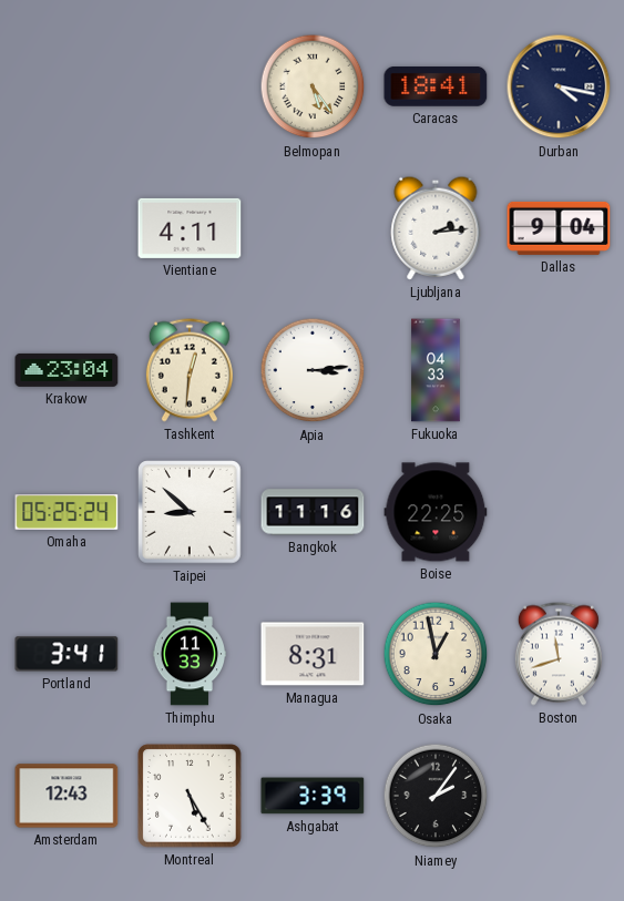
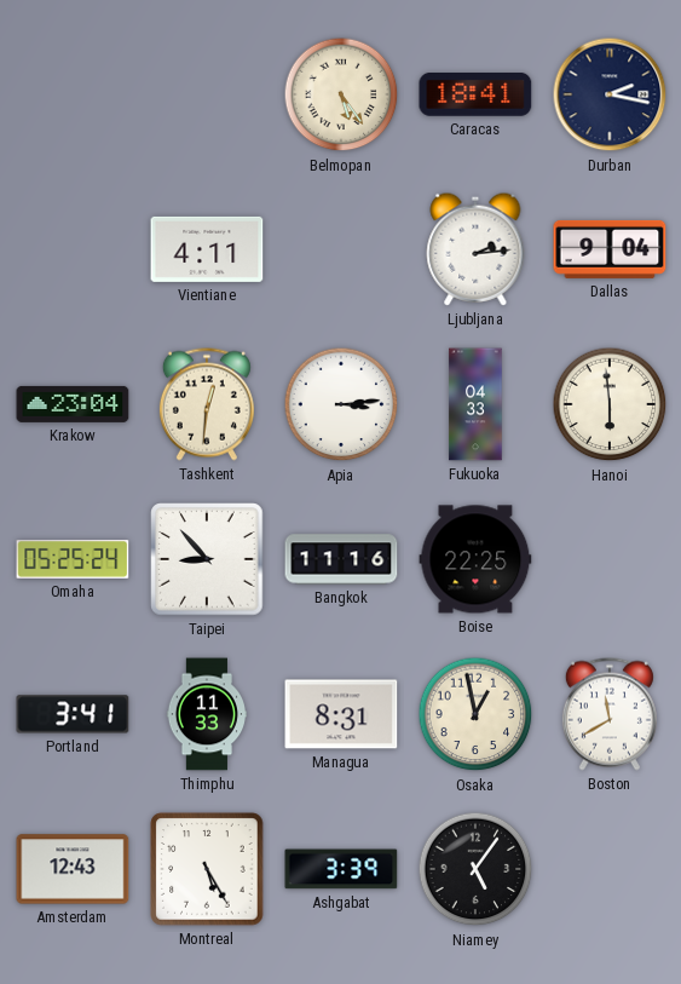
Durban: 4:17 -> 2:17
Hanoi: none -> 5:59
Taipei: 8:52 -> 8:53
Boston: 11:42 -> 11:40
Niamey: 2:06 -> 5:06
